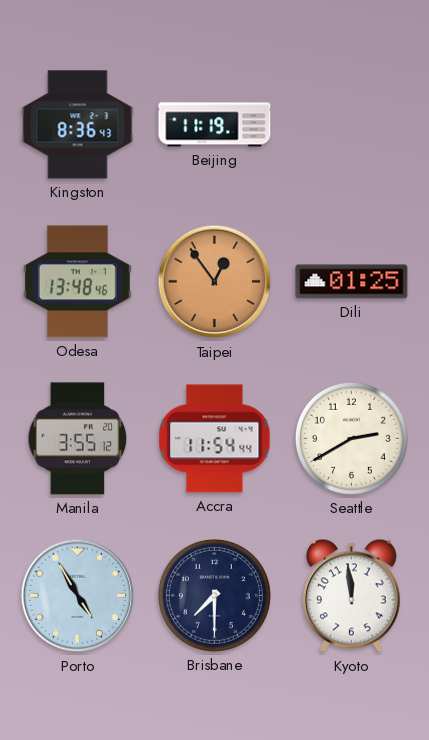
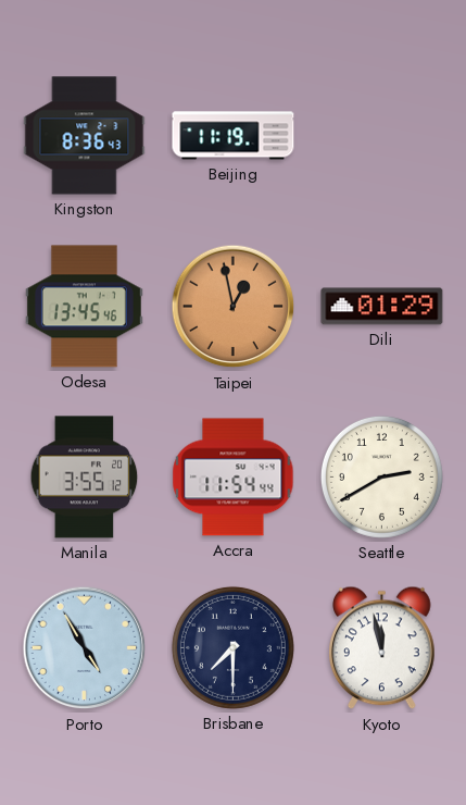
Odesa: 13:48 -> 13:45
Taipei: 12:54 -> 12:58
Dili: 01:25 -> 01:29
Kyoto: 11:59 -> 11:58
